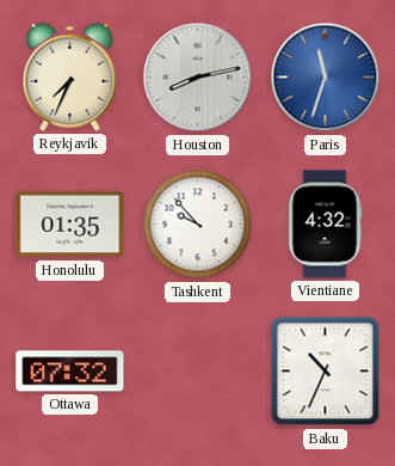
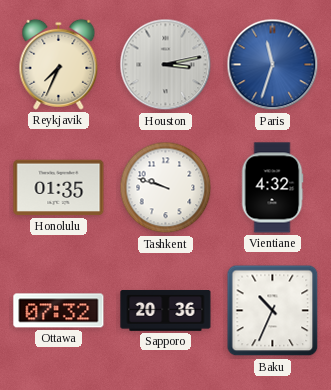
Houston: 8:13 -> 3:13
Tashkent: 9:53 -> 9:48
Sapporo: none -> 20:36
